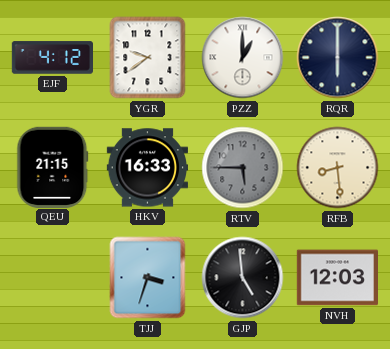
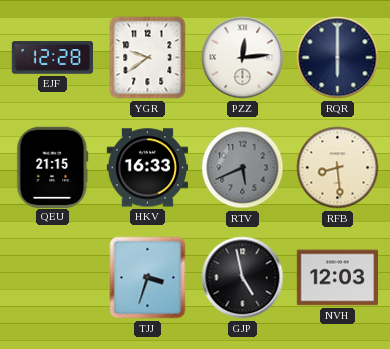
EJF: 4:12 -> 12:28
PZZ: 1:00 -> 12:14
RTV: 5:45 -> 5:41
GJP: 4:59 -> 4:58
